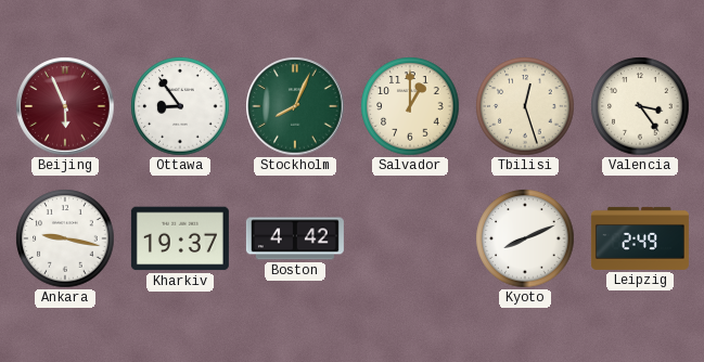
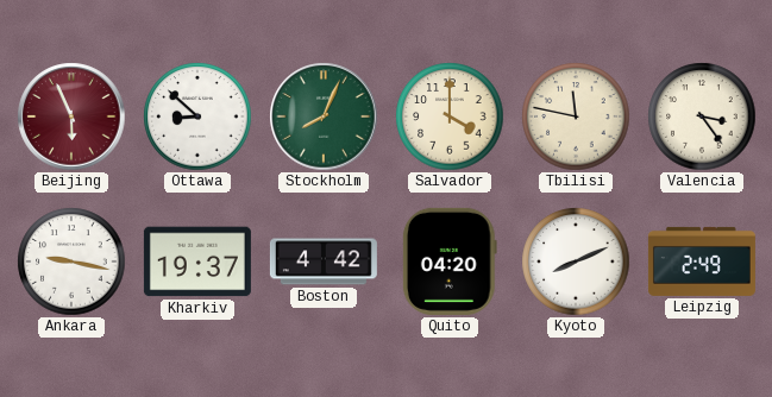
Ottawa: 8:54 -> 8:52
Salvador: 1:00 -> 4:00
Tbilisi: 12:27 -> 11:47
Quito: none -> 04:20
